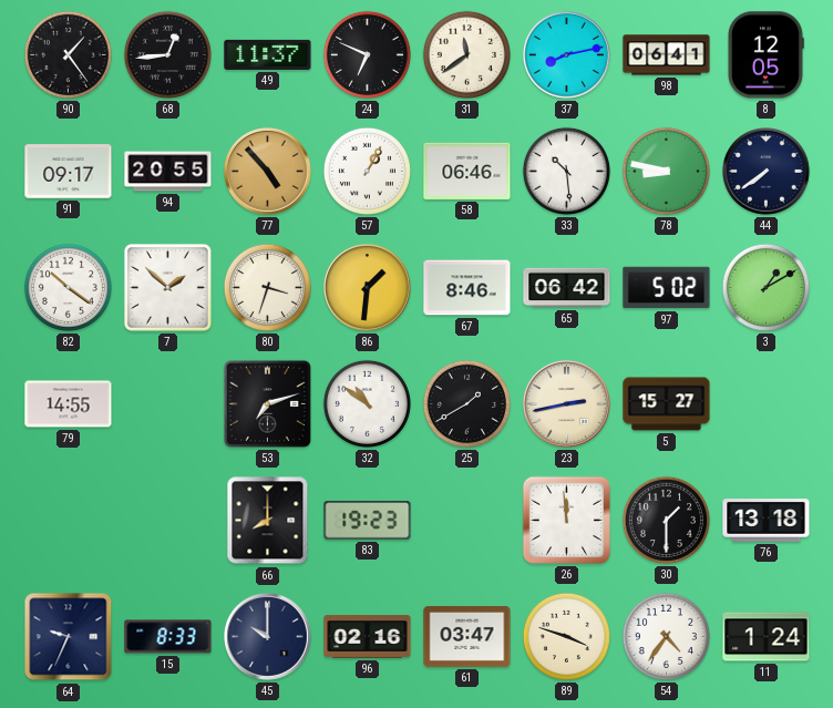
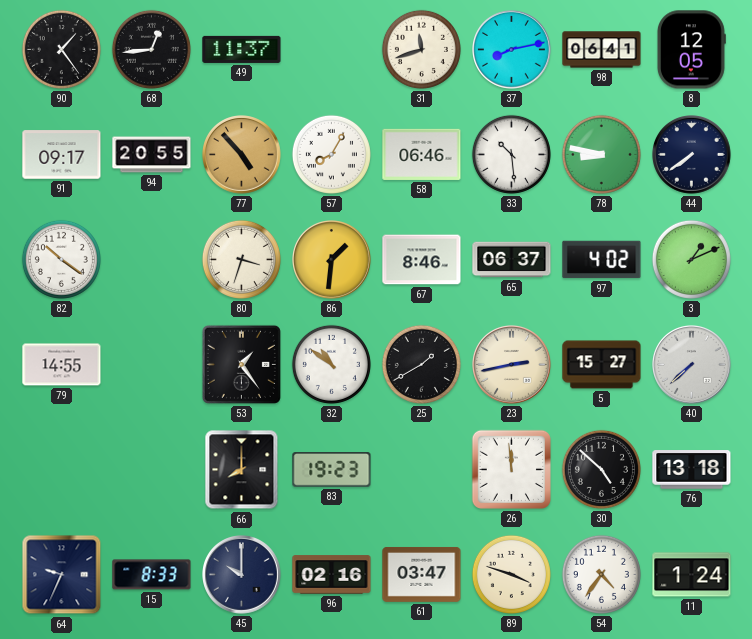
24: 6:49 -> none
31: 11:39 -> 11:42
57: 1:05 -> 8:05
7: 1:52 -> none
65: 06:42 -> 06:37
97: 5:02 -> 4:02
3: 1:10 -> 1:11
53: 7:12 -> 1:24
40: none -> 7:38
30: 1:30 -> 4:52
